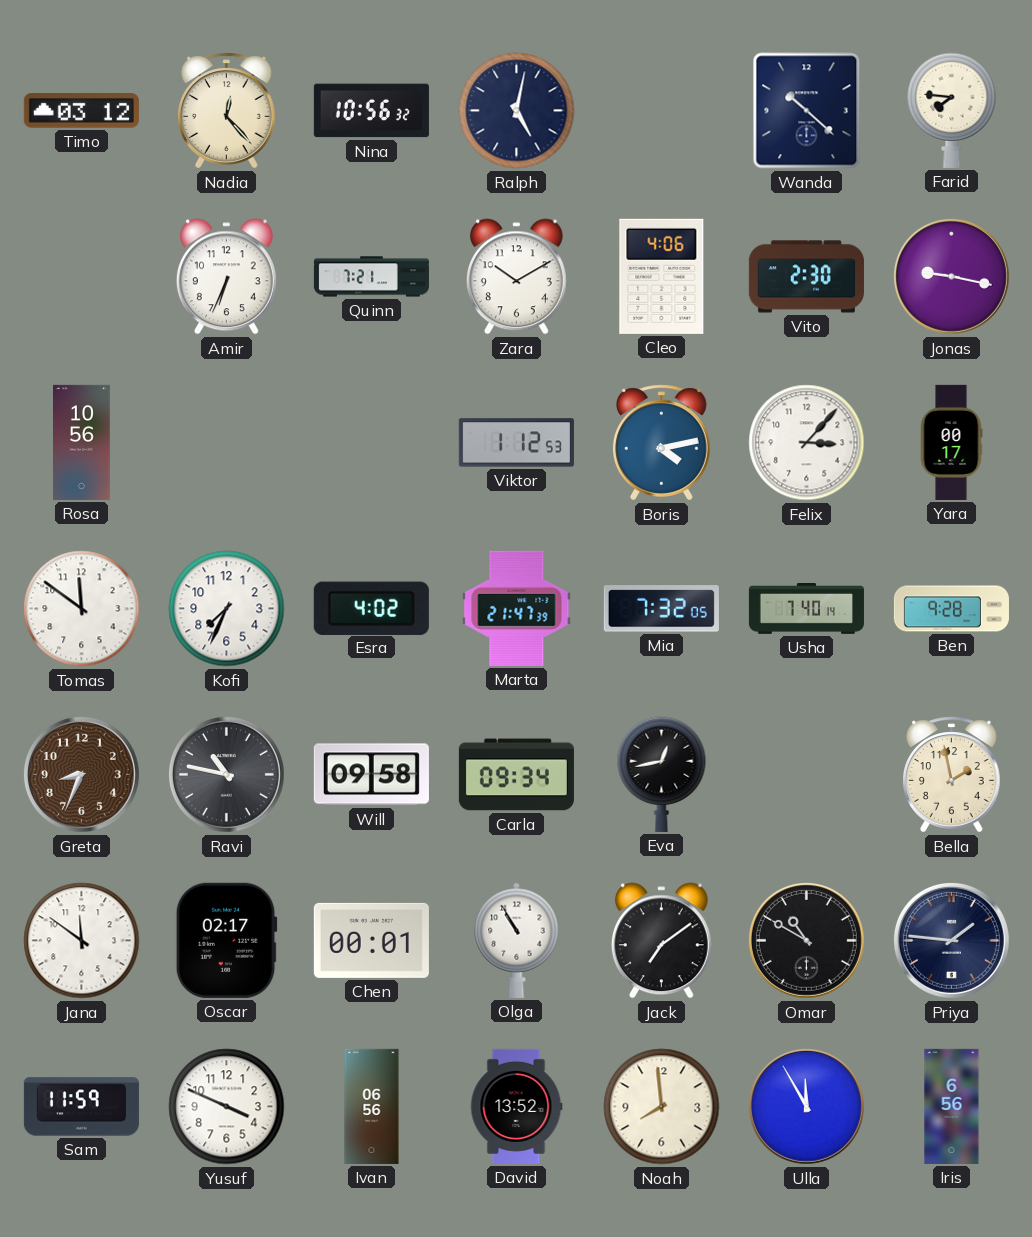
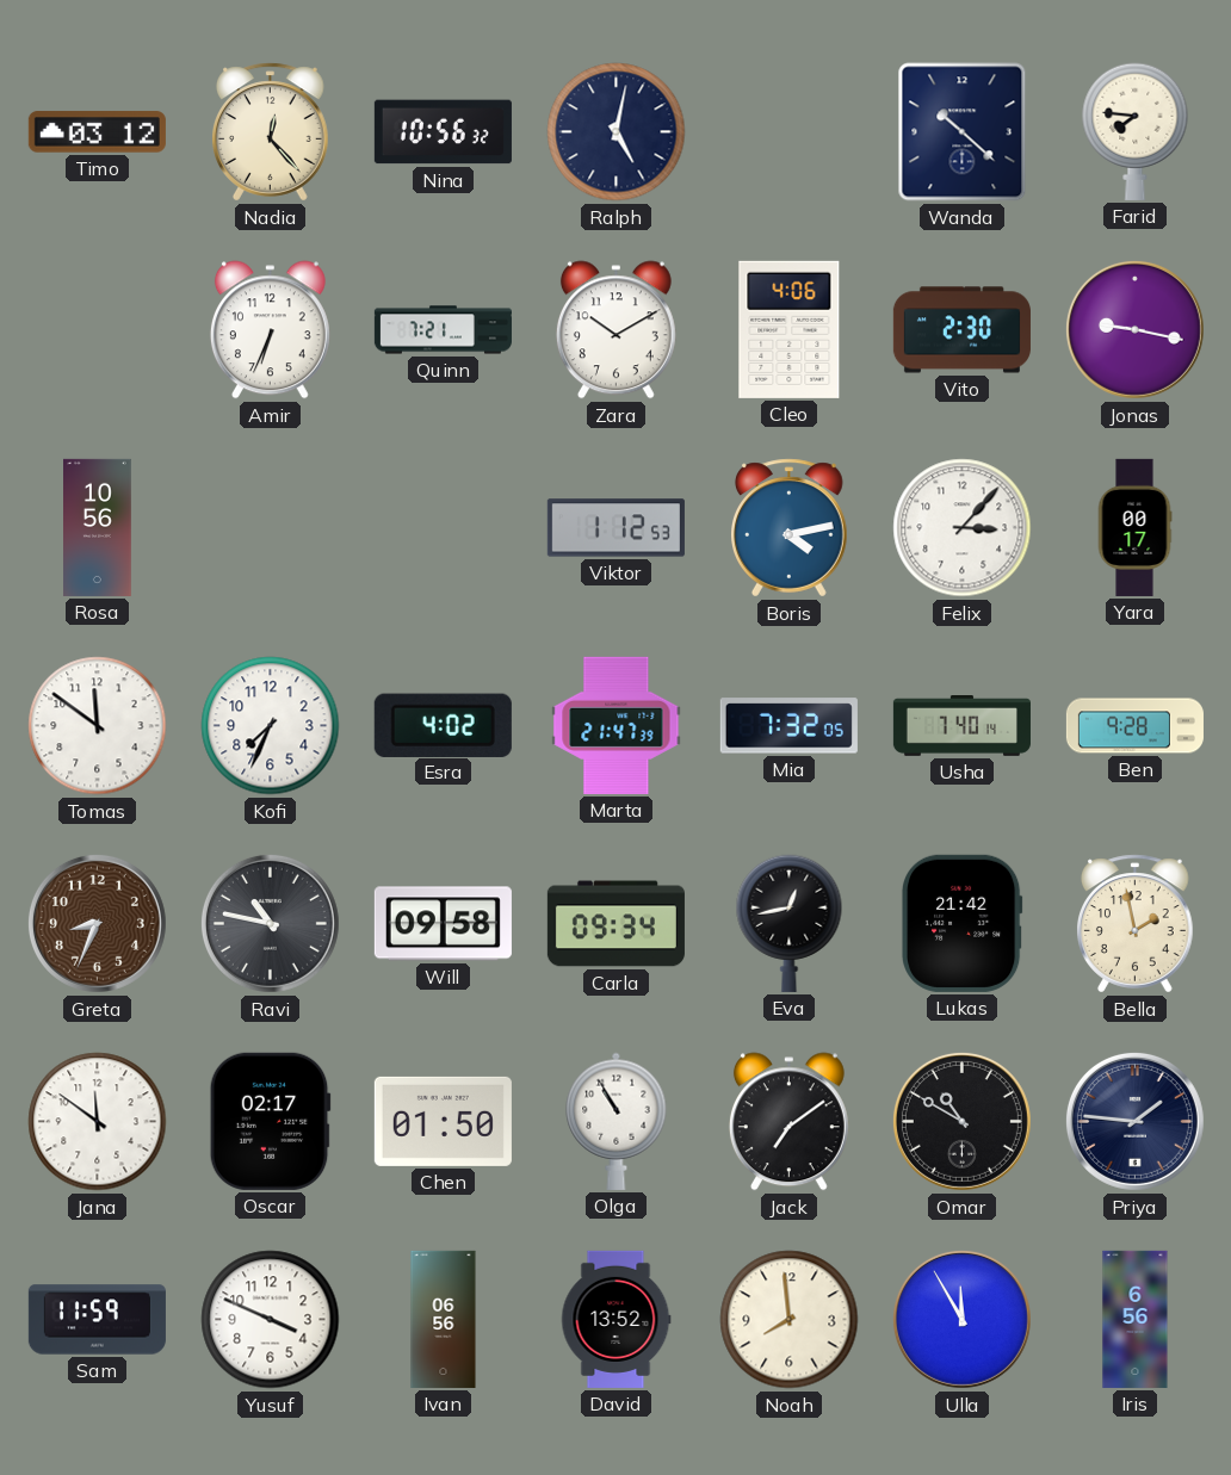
Lukas: none -> 21:42
Chen: 00:01 -> 01:50
